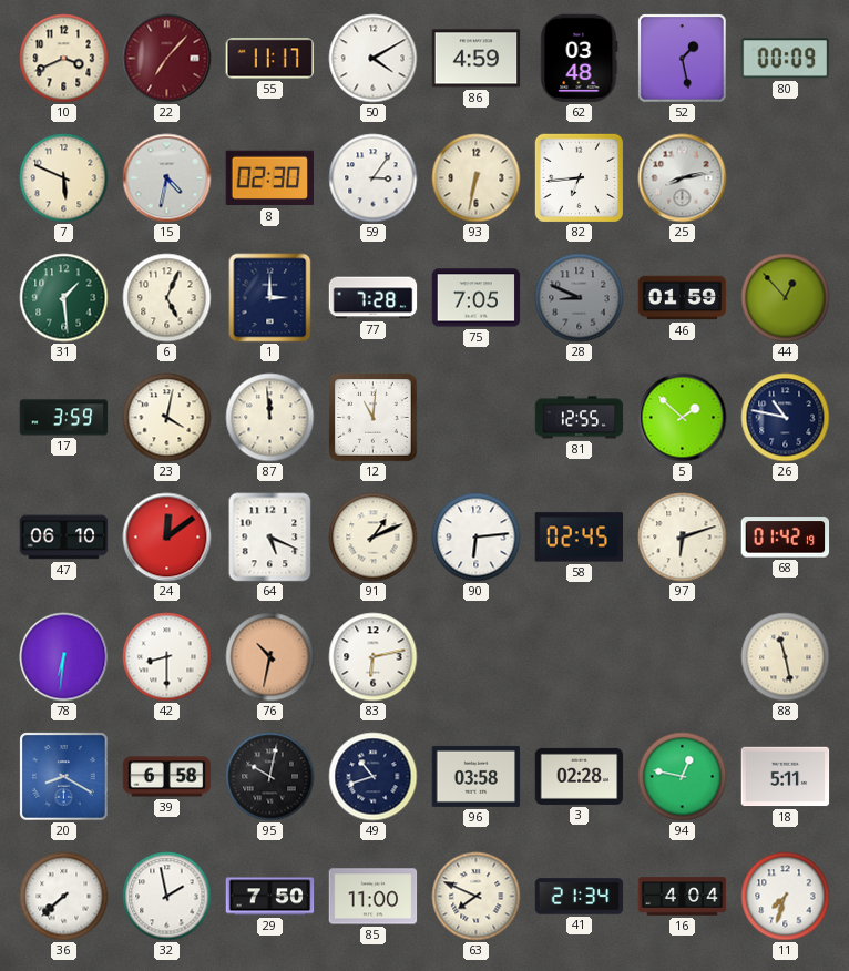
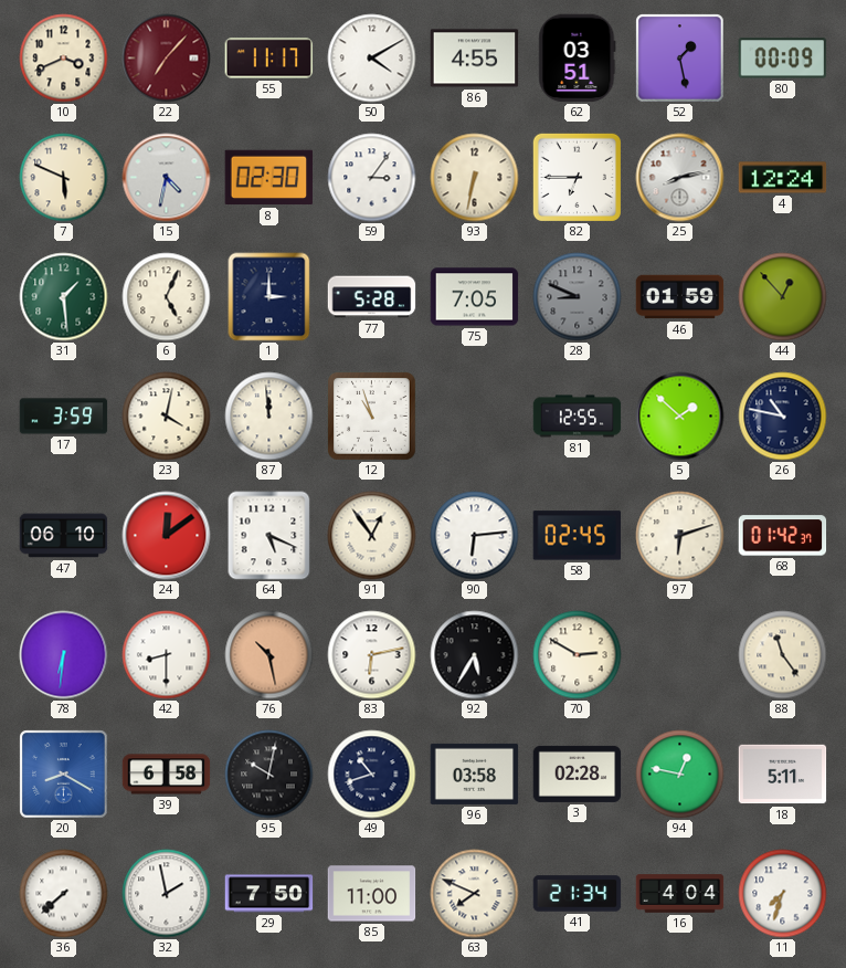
86: 4:59 -> 4:55
62: 03:48 -> 03:51
82: 6:44 -> 6:45
4: none -> 12:24
77: 7:28 -> 5:28
12: 11:01 -> 10:57
91: 1:11 -> 12:54
68: 01:42:19 -> 01:42:37
76: 10:32 -> 10:28
92: none -> 5:35
70: none -> 2:50
88: 11:28 -> 11:24
